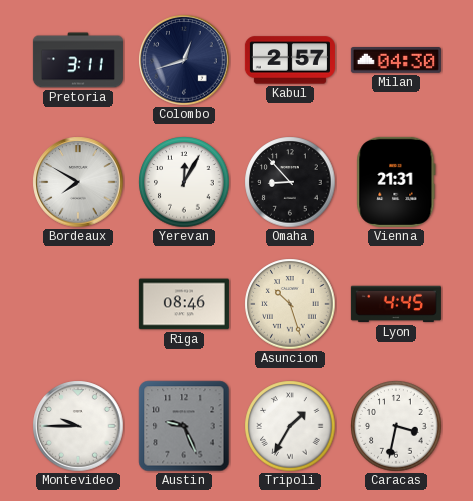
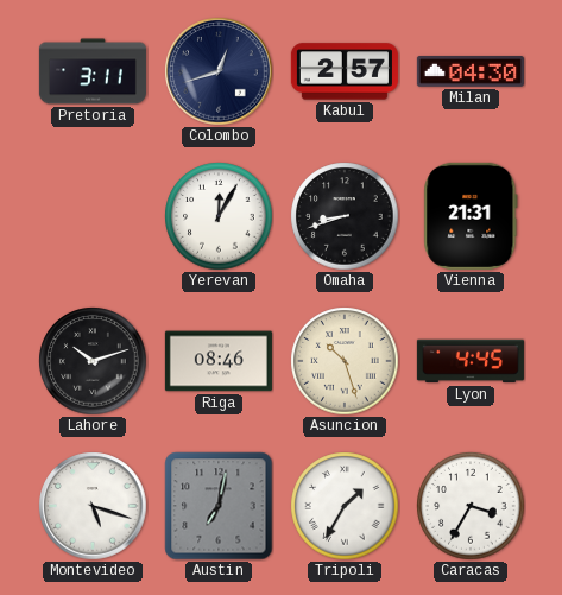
Bordeaux: 7:50 -> none
Omaha: 8:53 -> 8:42
Lahore: none -> 10:12
Montevideo: 9:45 -> 5:18
Austin: 9:26 -> 7:02
Caracas: 3:32 -> 3:35
